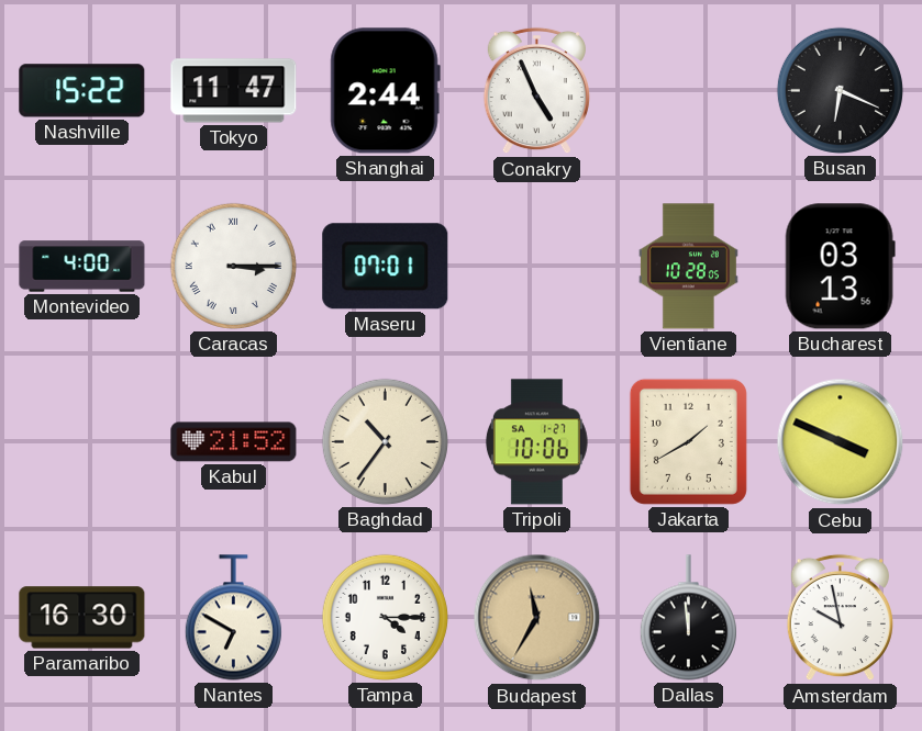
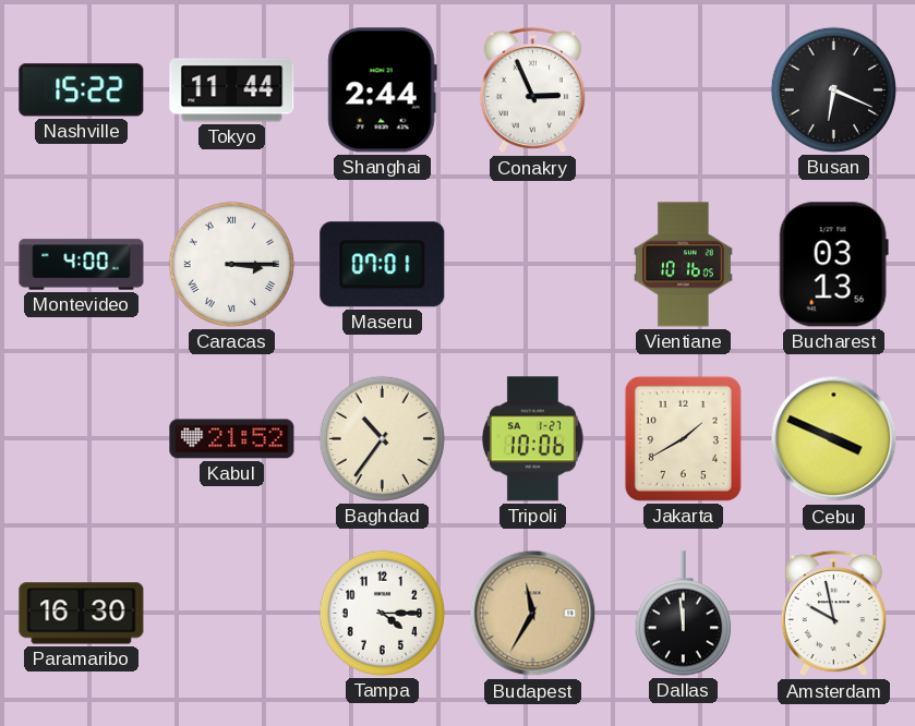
Tokyo: 11:47 -> 11:44
Conakry: 4:56 -> 2:56
Vientiane: 10:28 -> 10:16
Nantes: 6:50 -> none
